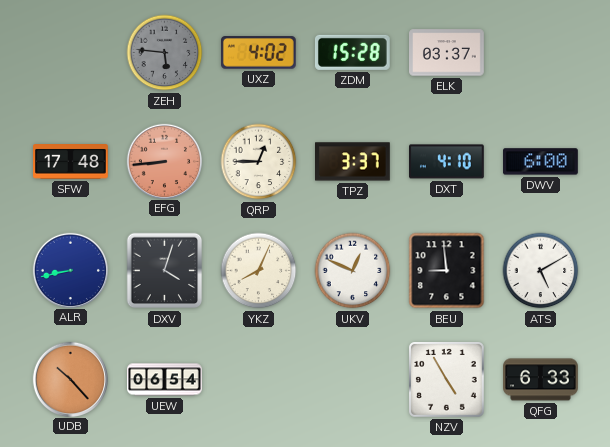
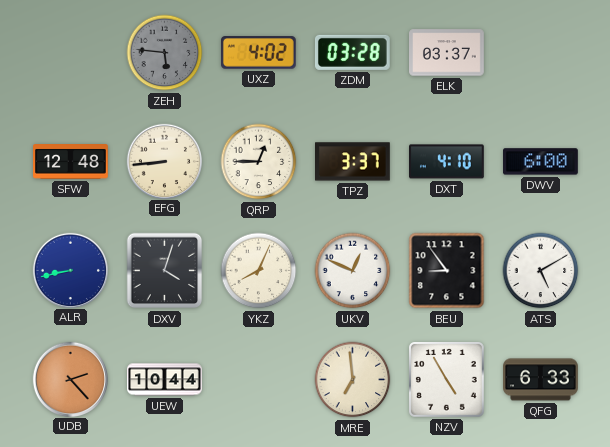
ZDM: 15:28 -> 03:28
SFW: 17:48 -> 12:48
EFG dial: salmon -> cream
BEU: 8:59 -> 8:54
UDB: 10:23 -> 2:23
UEW: 06:54 -> 10:44
MRE: none -> 6:59
